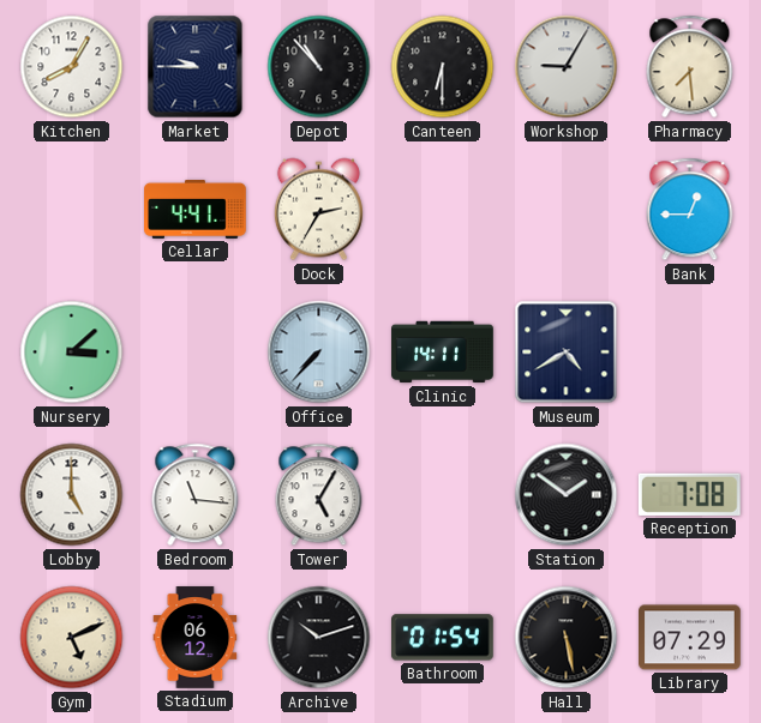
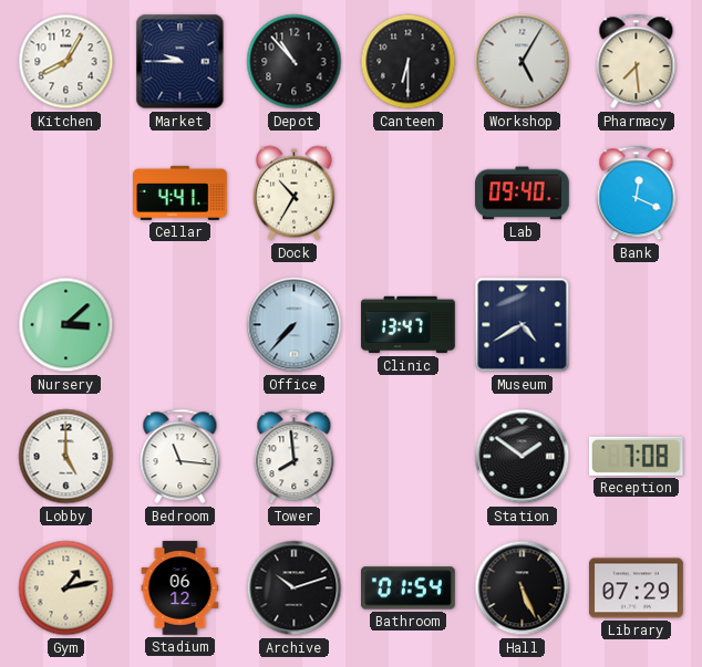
Workshop: 9:05 -> 5:05
Dock: 2:35 -> 10:35
Lab: none -> 09:40
Bank: 12:45 -> 12:19
Clinic: 14:11 -> 13:47
Tower: 5:05 -> 7:59
Gym: 5:11 -> 1:13
Hall: 5:28 -> 5:26
